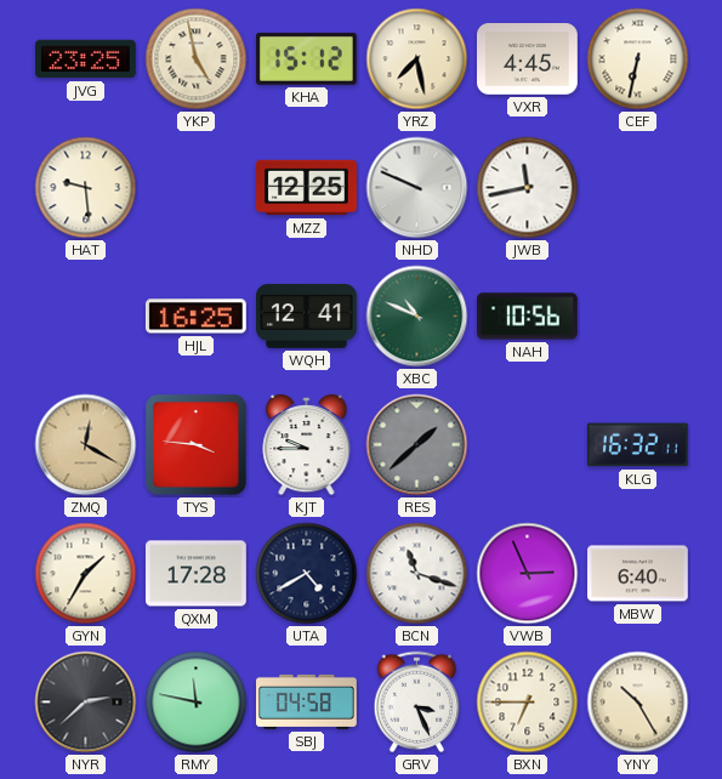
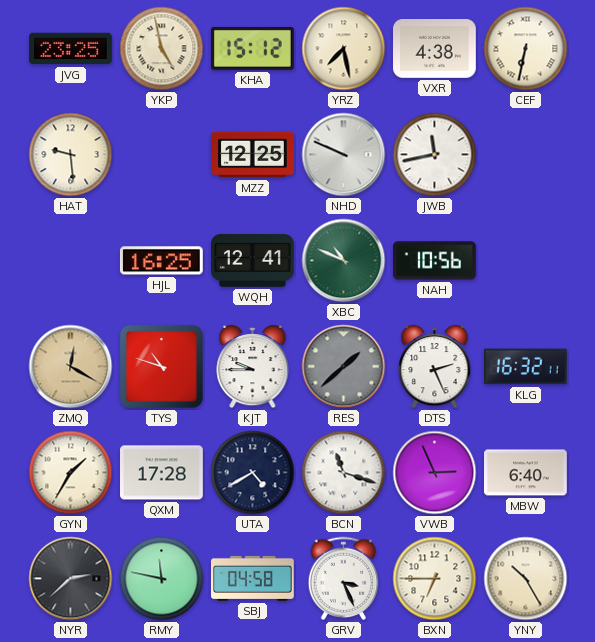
VXR: 4:45 -> 4:38
TYS: 3:46 -> 10:48
DTS: none -> 2:26
